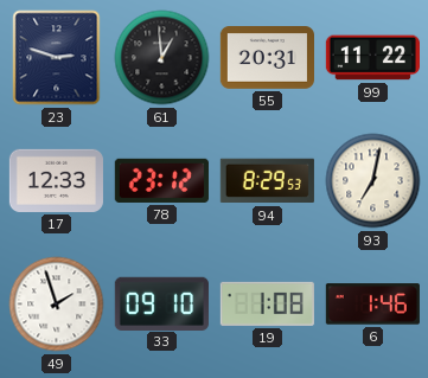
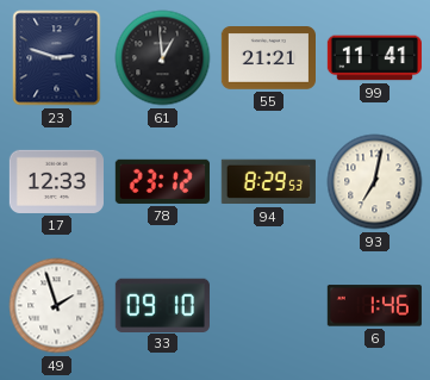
55: 20:31 -> 21:21
99: 11:22 -> 11:41
19: 1:08 -> none
